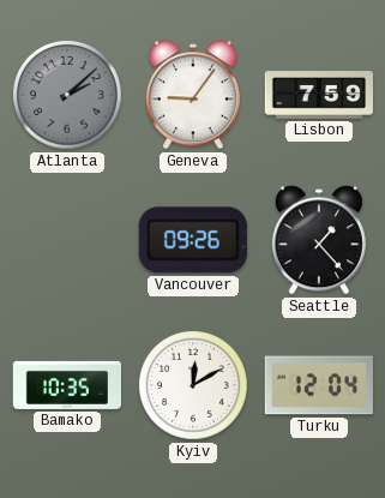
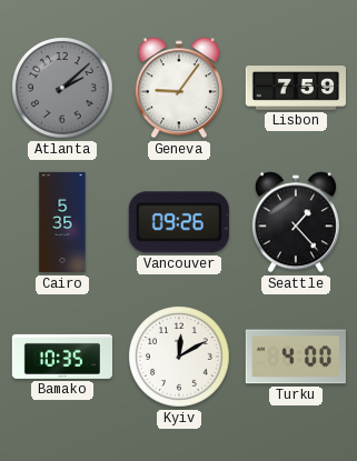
Cairo: none -> 5:35
Turku: 12:04 -> 4:00
